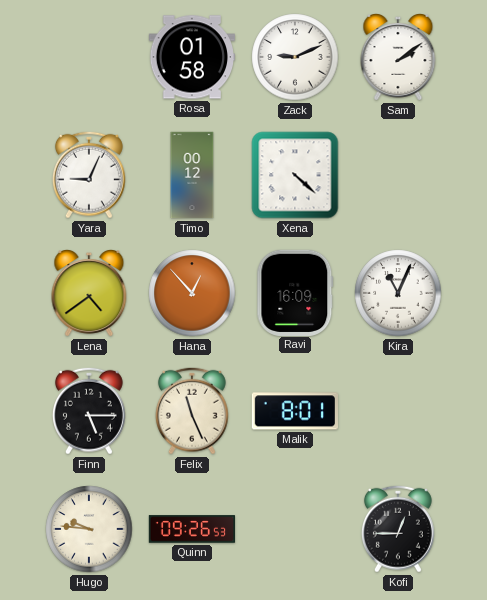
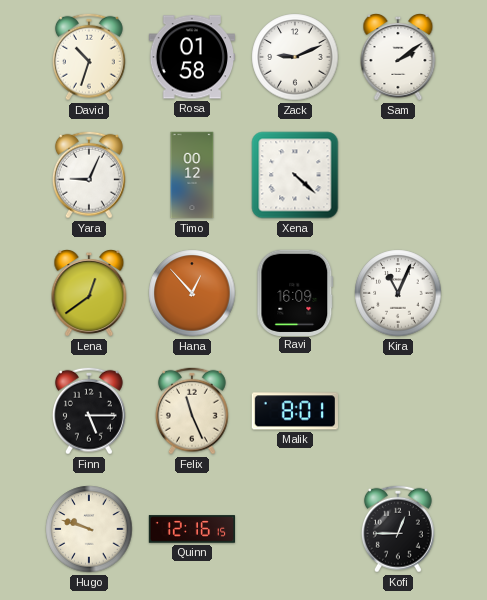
David: none -> 10:33
Lena: 4:39 -> 12:39
Hugo: 9:46 -> 9:48
Quinn: 09:26 -> 12:16
